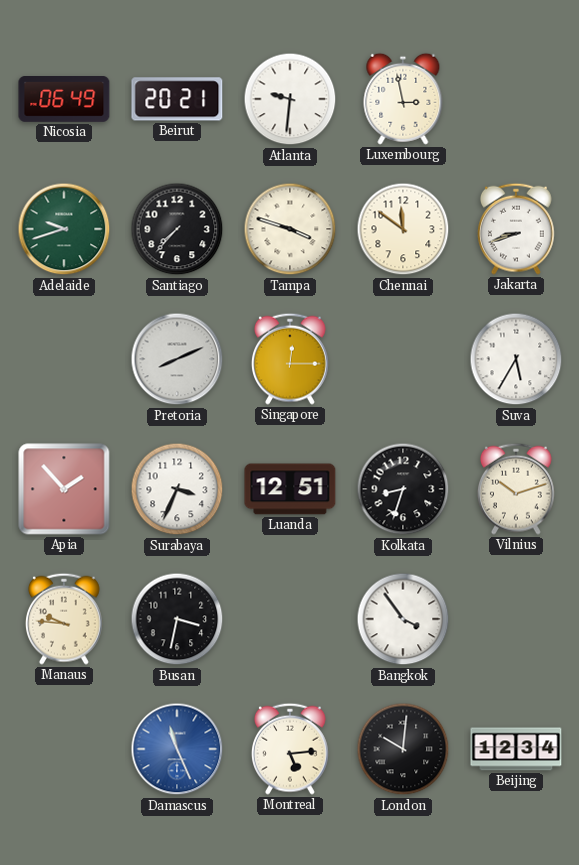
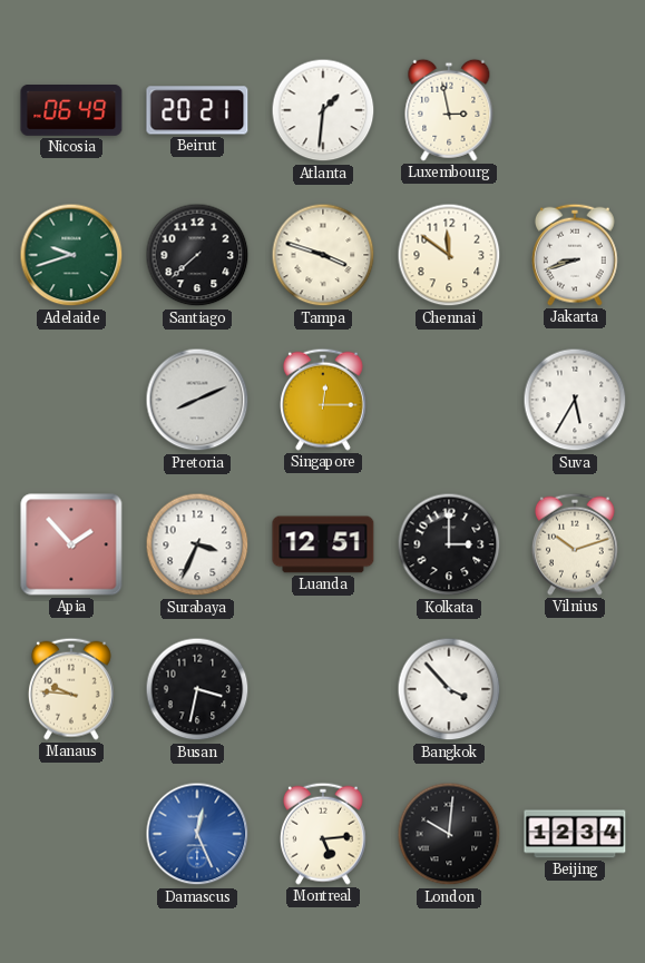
Atlanta: 9:31 -> 1:31
Santiago: 7:37 -> 7:38
Kolkata: 8:33 -> 3:00
Bangkok: 3:54 -> 3:53
Damascus: 11:26 -> 12:26
